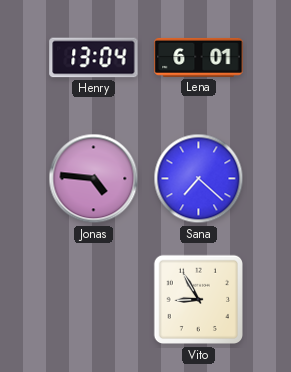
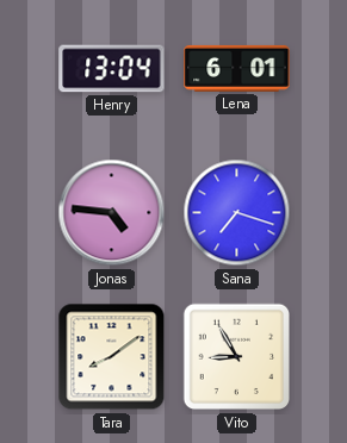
Sana: 7:22 -> 7:18
Tara: none -> 8:09
